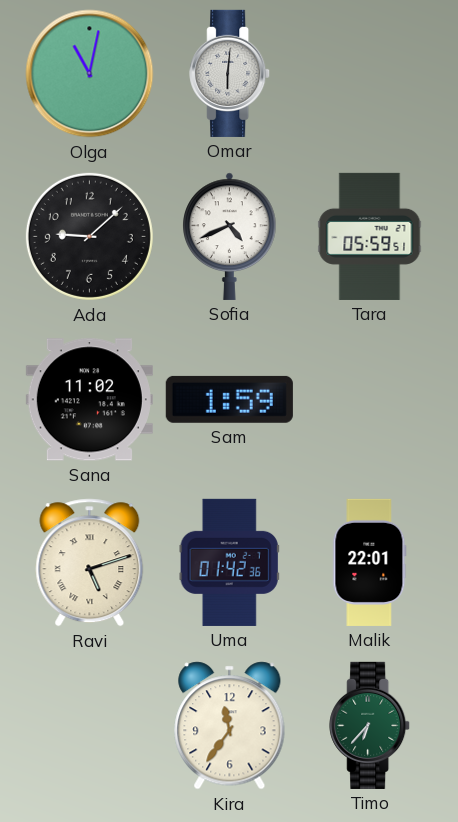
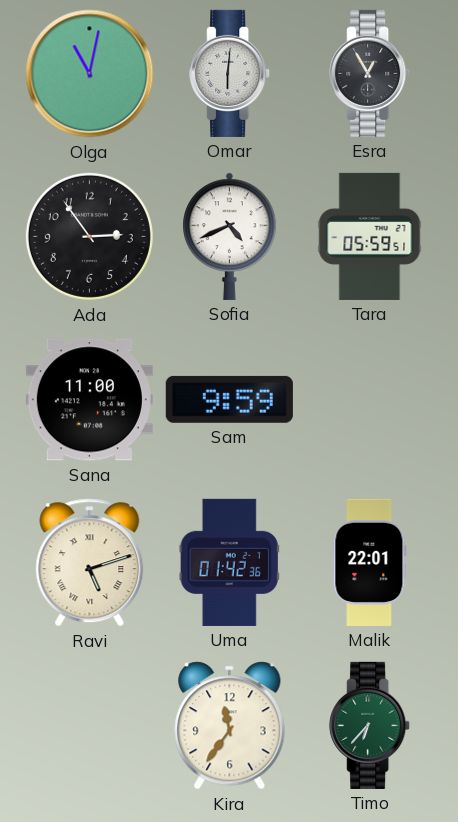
Esra: none -> 12:55
Ada: 9:08 -> 2:54
Sana: 11:02 -> 11:00
Sam: 1:59 -> 9:59
